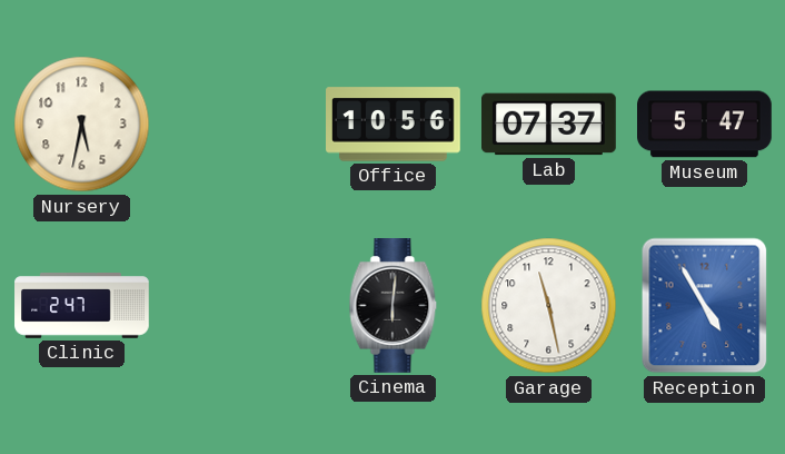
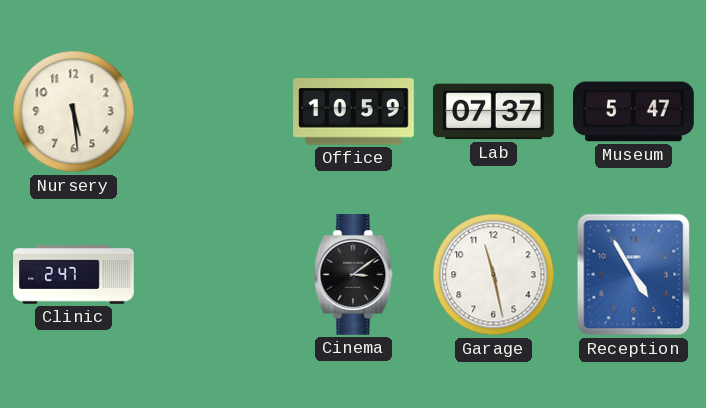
Nursery: 5:32 -> 5:29
Office: 10:56 -> 10:59
Cinema: 6:01 -> 3:09
